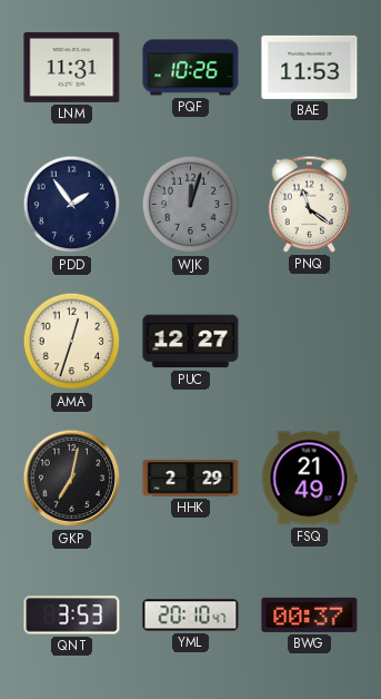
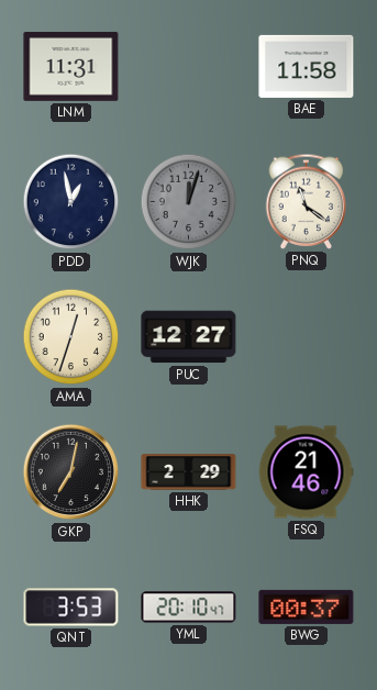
PQF: 10:26 -> none
BAE: 11:53 -> 11:58
PDD: 1:54 -> 12:58
FSQ: 21:49 -> 21:46
